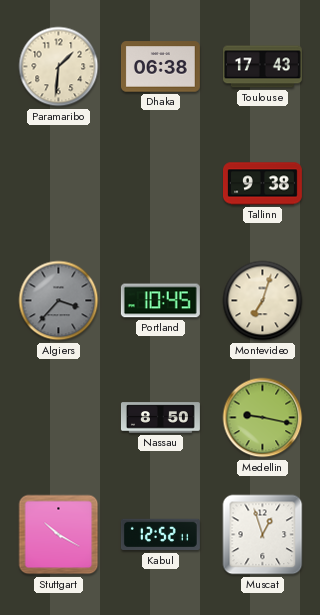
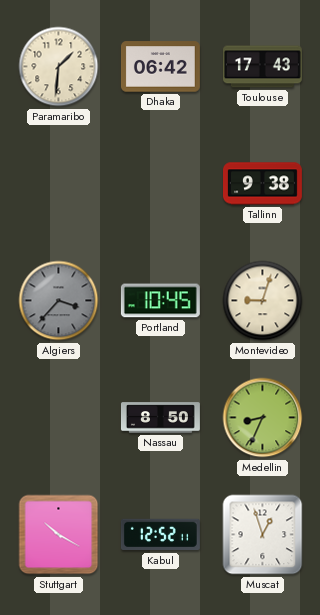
Dhaka: 06:38 -> 06:42
Montevideo: 7:03 -> 9:03
Medellin: 9:17 -> 8:34
